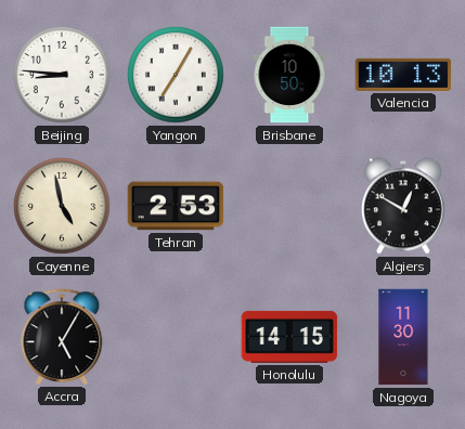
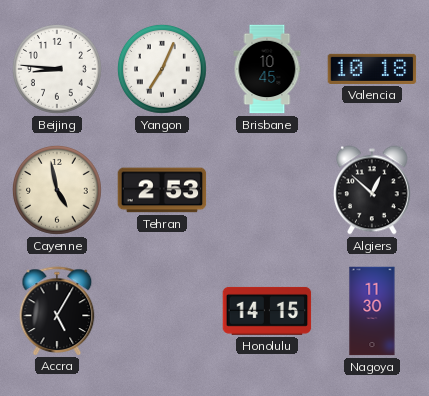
Yangon: 7:05 -> 7:04
Brisbane: 10:50 -> 10:45
Valencia: 10:13 -> 10:18
Algiers: 12:50 -> 12:52
